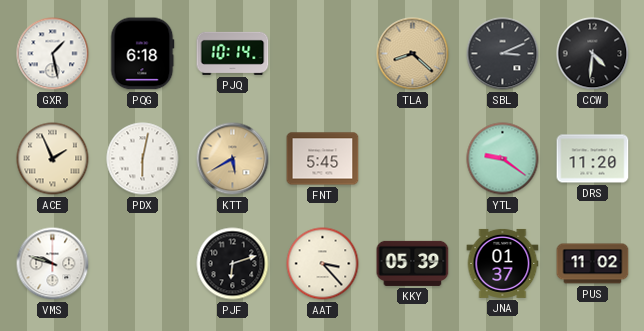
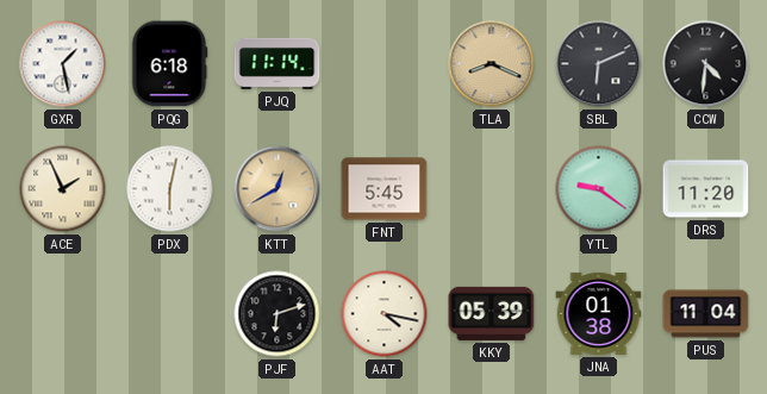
PJQ: 10:14 -> 11:14
TLA: 8:22 -> 8:19
SBL: 3:11 -> 6:11
KTT: 5:40 -> 12:40
VMS: 9:48 -> none
AAT: 3:23 -> 4:17
JNA: 01:37 -> 01:38
PUS: 11:02 -> 11:04
